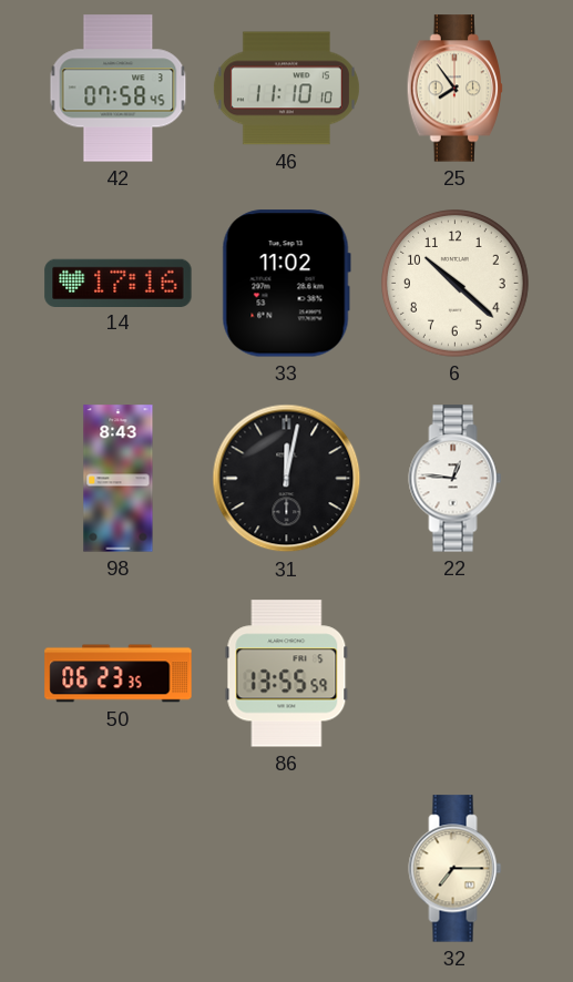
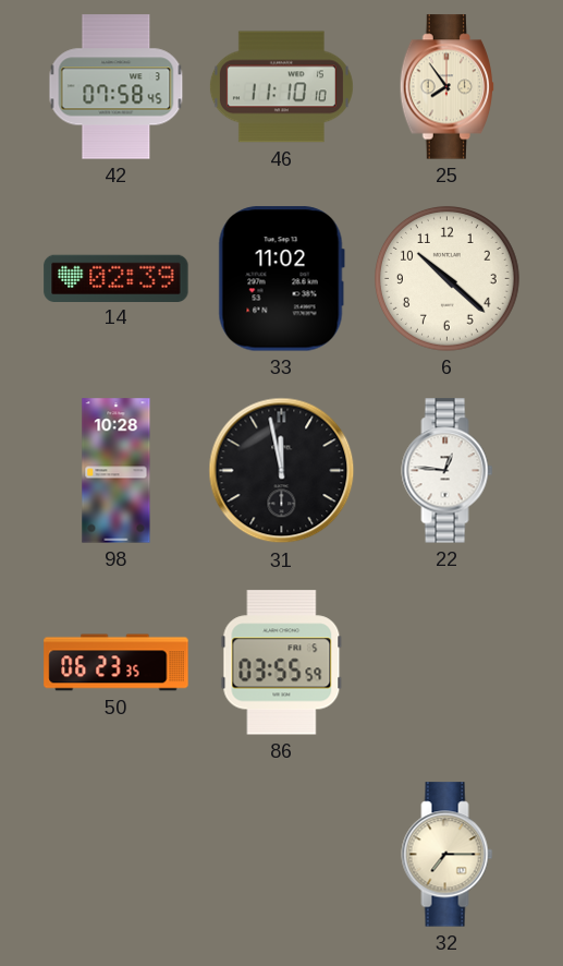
14: 17:16 -> 02:39
98: 8:43 -> 10:28
31: 12:02 -> 11:58
86: 13:55 -> 03:55
